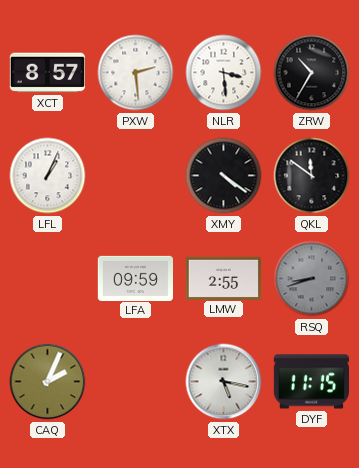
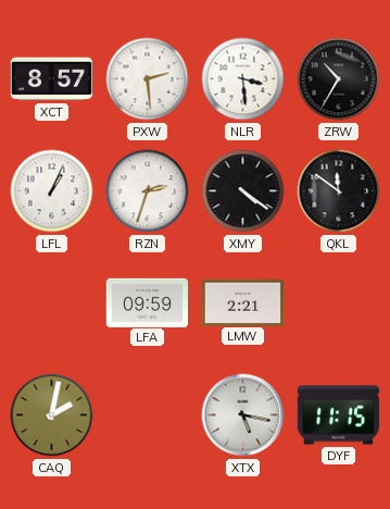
RZN: none -> 2:33
LMW: 2:55 -> 2:21
RSQ: 8:42 -> none
CAQ: 2:04 -> 2:02
